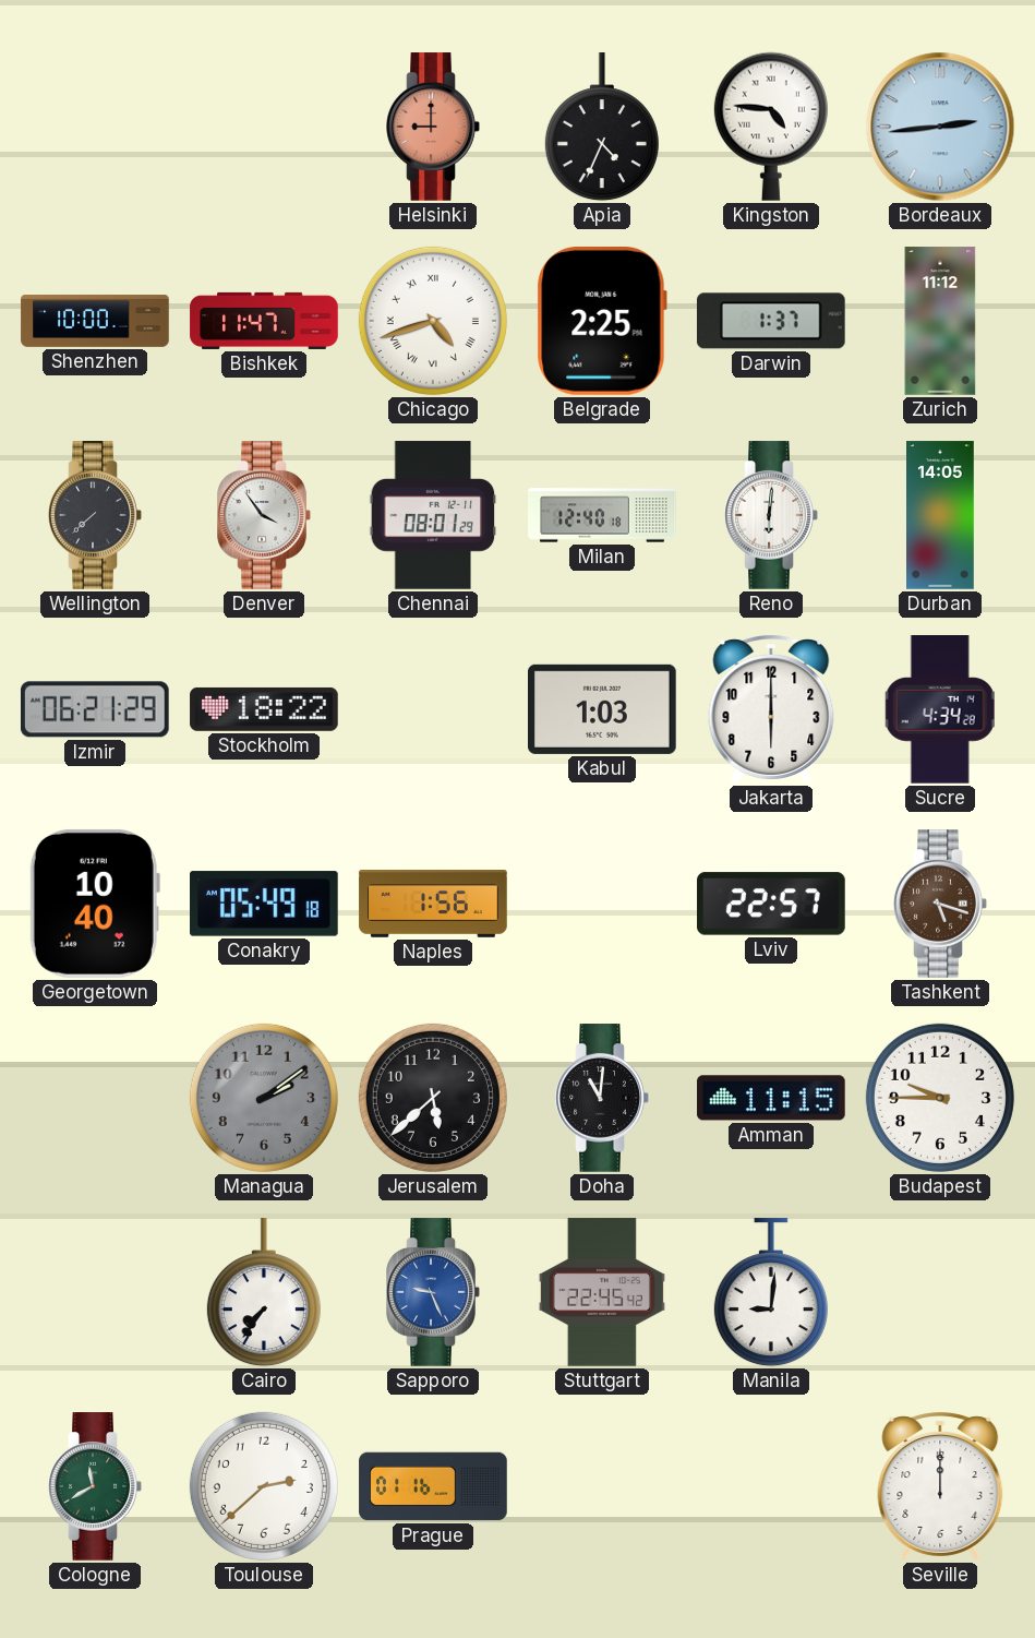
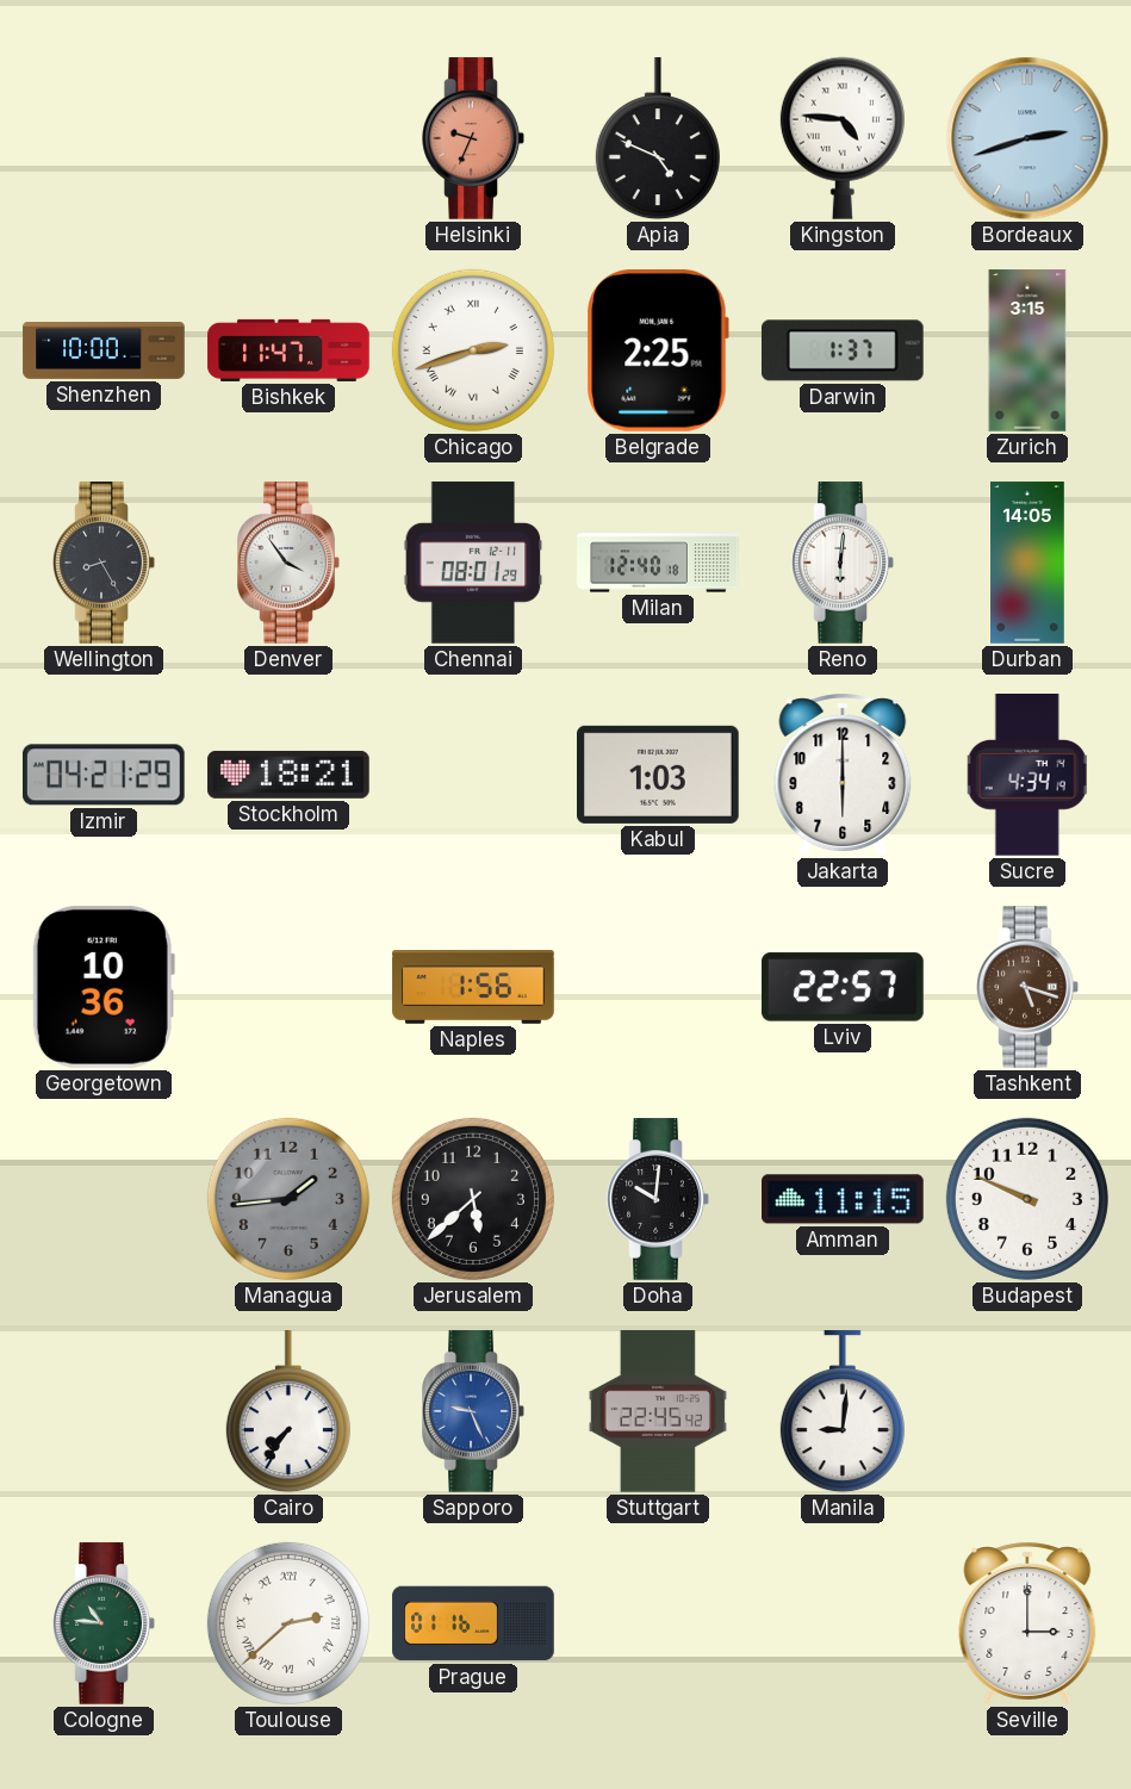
Helsinki: 9:00 -> 9:34
Apia: 4:34 -> 4:49
Bordeaux: 2:44 -> 2:42
Chicago: 4:42 -> 2:42
Zurich: 11:12 -> 3:15
Wellington: 7:38 -> 8:25
Izmir: 06:21 -> 04:21
Stockholm: 18:22 -> 18:21
Sucre: 4:34:28 -> 4:34:19
Georgetown: 10:40 -> 10:36
Conakry: 05:49 -> none
Managua: 2:09 -> 1:44
Doha: 11:01 -> 10:01
Budapest: 9:45 -> 9:49
Cologne: 11:40 -> 10:46
Toulouse numerals: Arabic -> Roman
Seville: 12:00 -> 3:00
